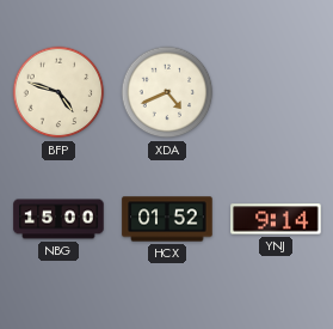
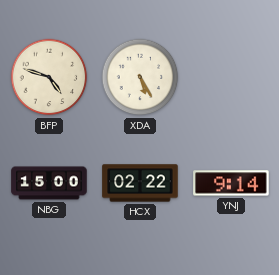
XDA: 4:41 -> 5:25
HCX: 01:52 -> 02:22
